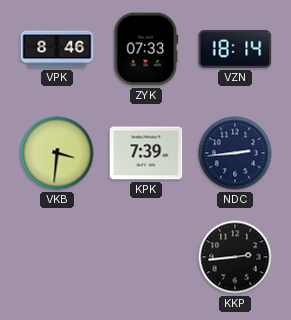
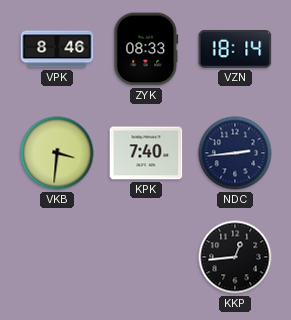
ZYK: 07:33 -> 08:33
KPK: 7:39 -> 7:40
KKP: 2:44 -> 12:44
